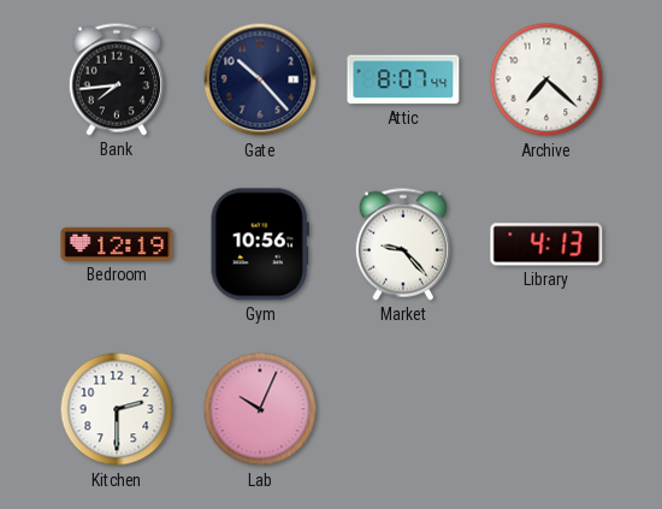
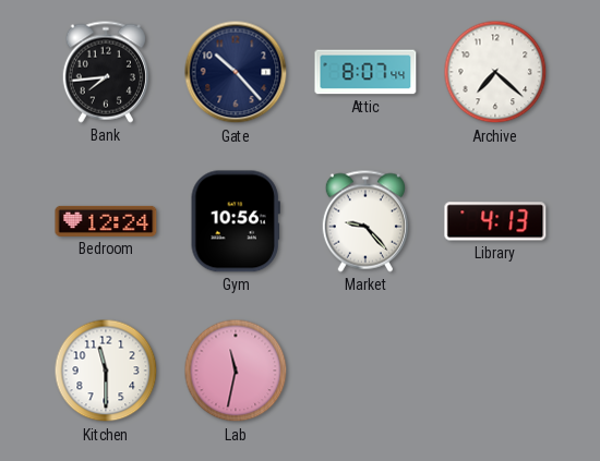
Bedroom: 12:19 -> 12:24
Kitchen: 2:30 -> 11:30
Lab: 10:04 -> 11:32
